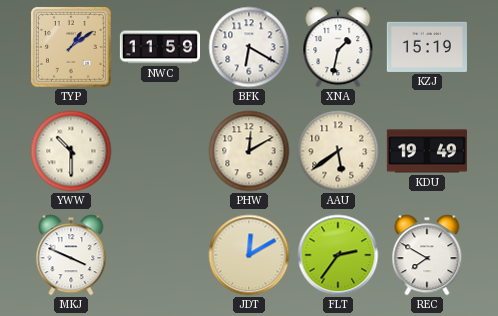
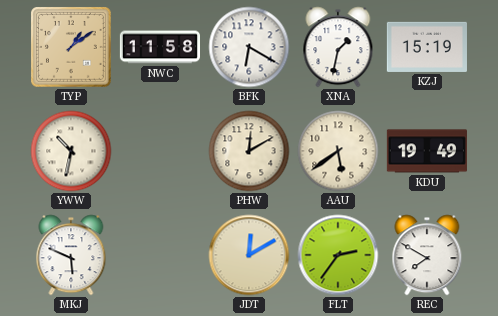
NWC: 11:59 -> 11:58
YWW: 10:30 -> 10:32
MKJ: 3:49 -> 5:49
